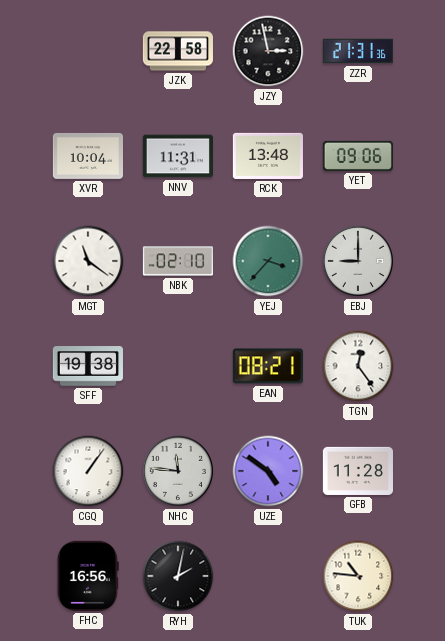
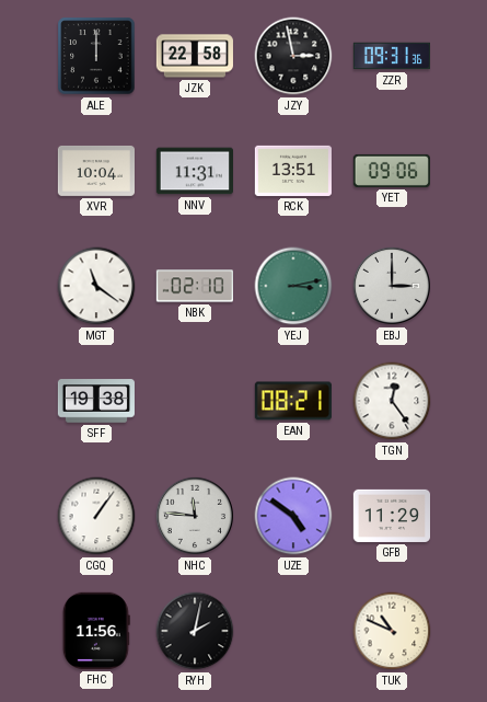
ALE: none -> 12:00
ZZR: 21:31 -> 09:31
RCK: 13:48 -> 13:51
YEJ: 3:37 -> 3:13
EBJ: 9:00 -> 3:00
GFB: 11:28 -> 11:29
FHC: 16:56 -> 11:56
TUK: 10:46 -> 10:49
